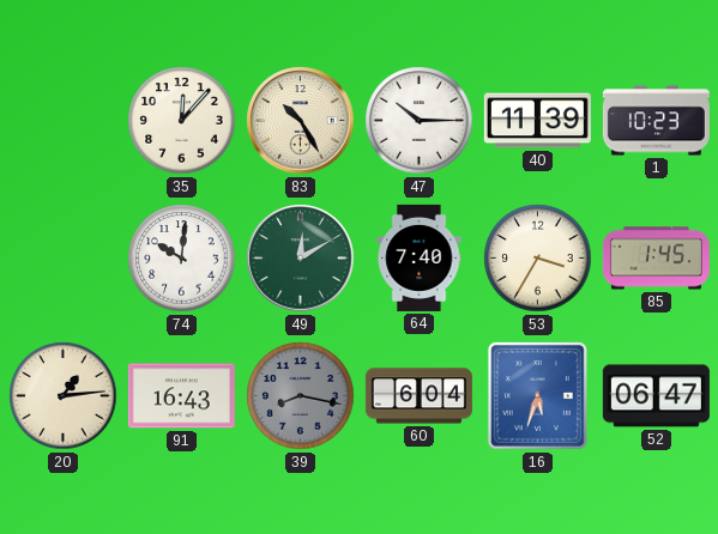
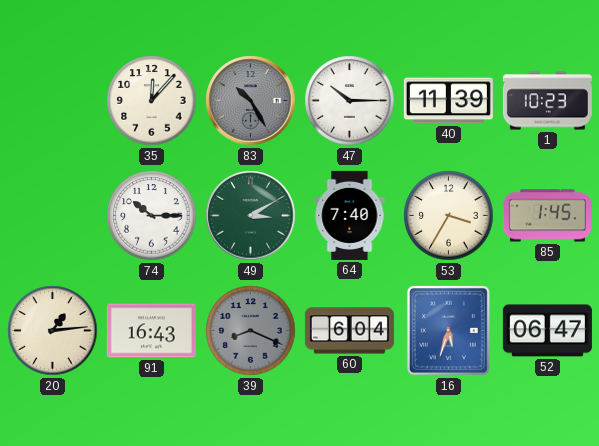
83 dial: cream -> grey
74: 10:01 -> 10:15
49: 12:10 -> 3:10
39: 8:17 -> 8:19
